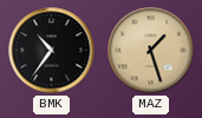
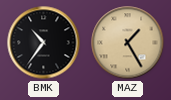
MAZ: 1:27 -> 1:25
